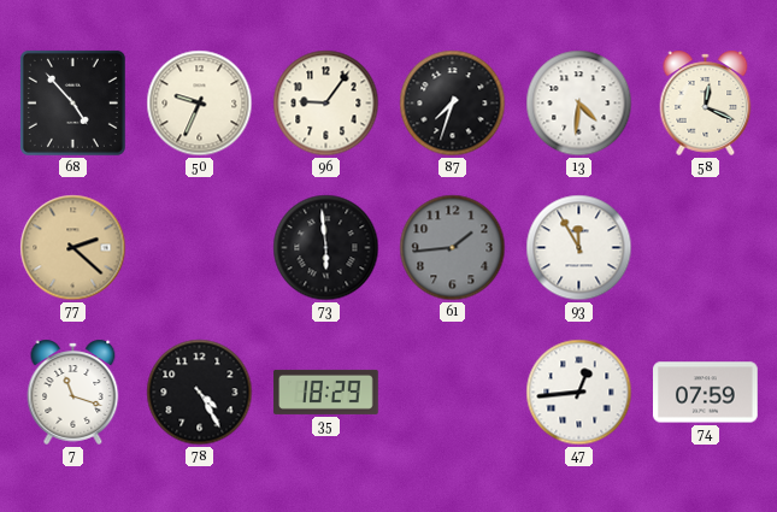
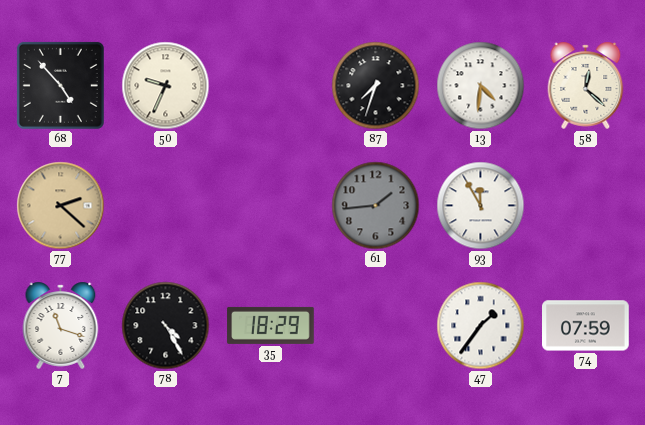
96: 9:06 -> none
58: 12:19 -> 12:22
73: 5:59 -> none
47: 12:44 -> 1:36
